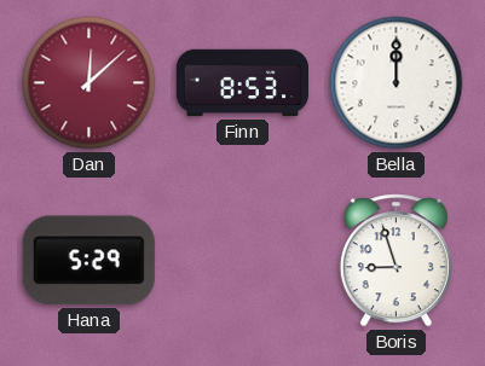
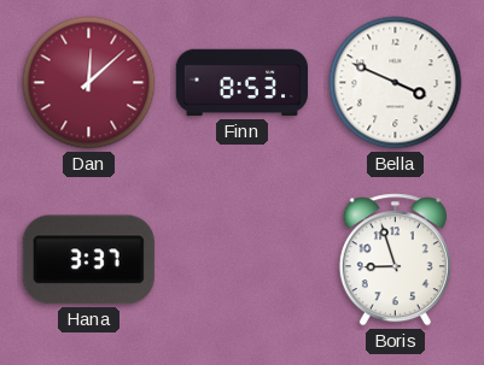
Bella: 12:00 -> 3:49
Hana: 5:29 -> 3:37
